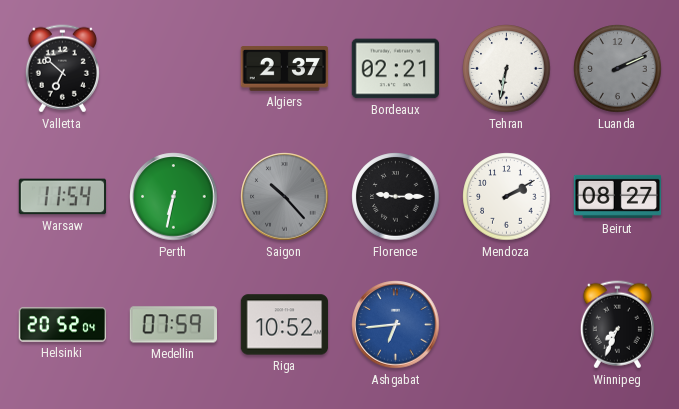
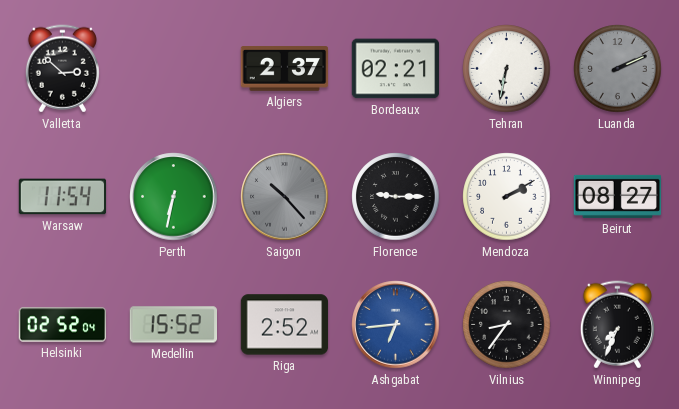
Valletta: 6:52 -> 2:52
Helsinki: 20:52 -> 02:52
Medellin: 07:59 -> 15:52
Riga: 10:52 -> 2:52
Vilnius: none -> 8:36
